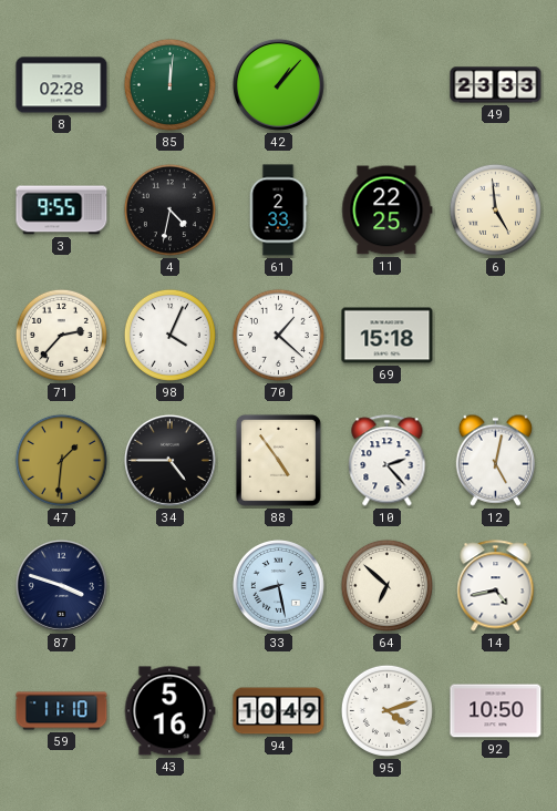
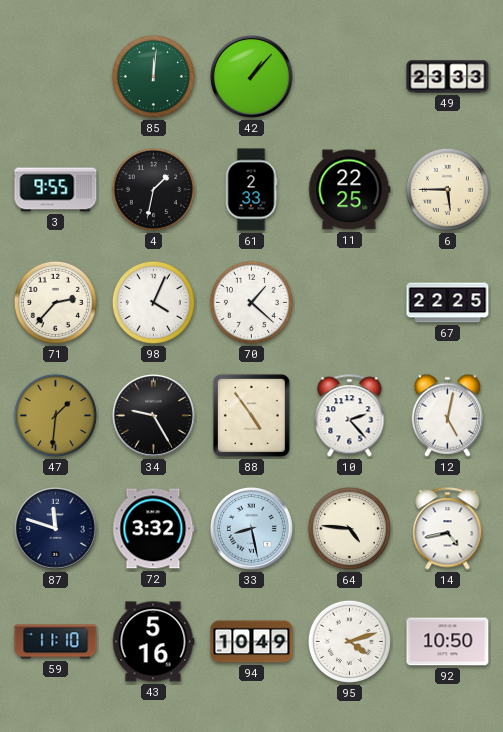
8: 02:28 -> none
4: 4:32 -> 1:32
6: 4:59 -> 5:45
69: 15:18 -> none
67: none -> 22:25
34: 4:45 -> 9:25
87: 3:48 -> 11:48
72: none -> 3:32
64: 6:52 -> 4:46
